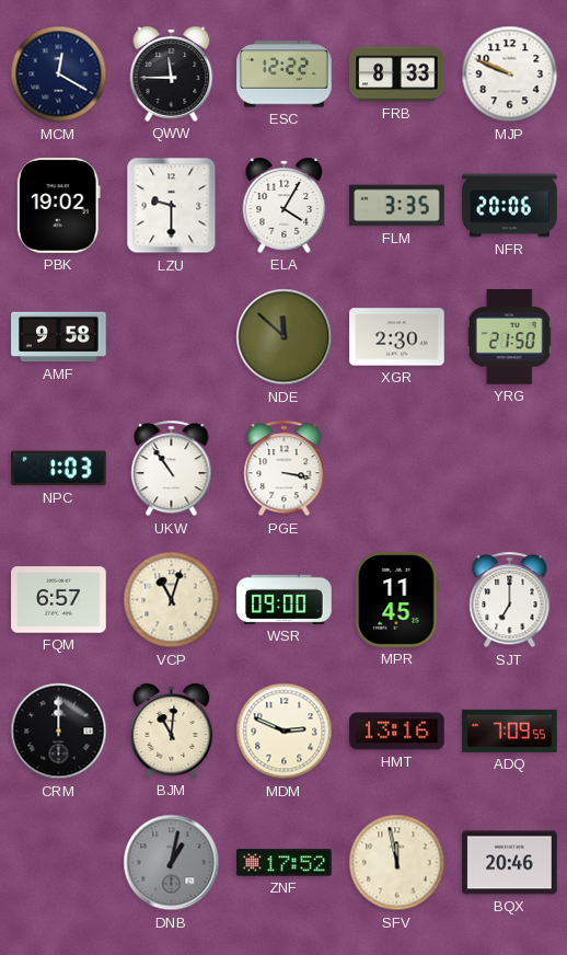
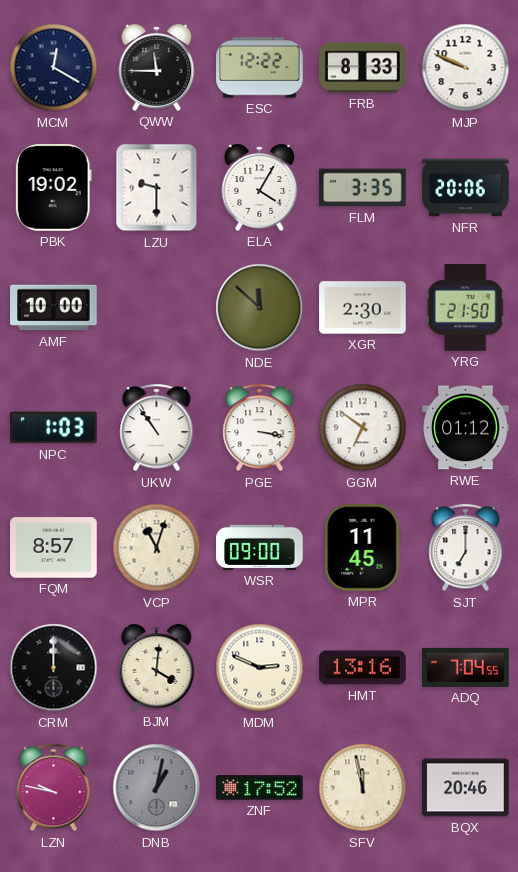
AMF: 9:58 -> 10:00
GGM: none -> 6:51
RWE: none -> 01:12
FQM: 6:57 -> 8:57
BJM: 11:01 -> 4:01
ADQ: 7:09 -> 7:04
LZN: none -> 9:47
